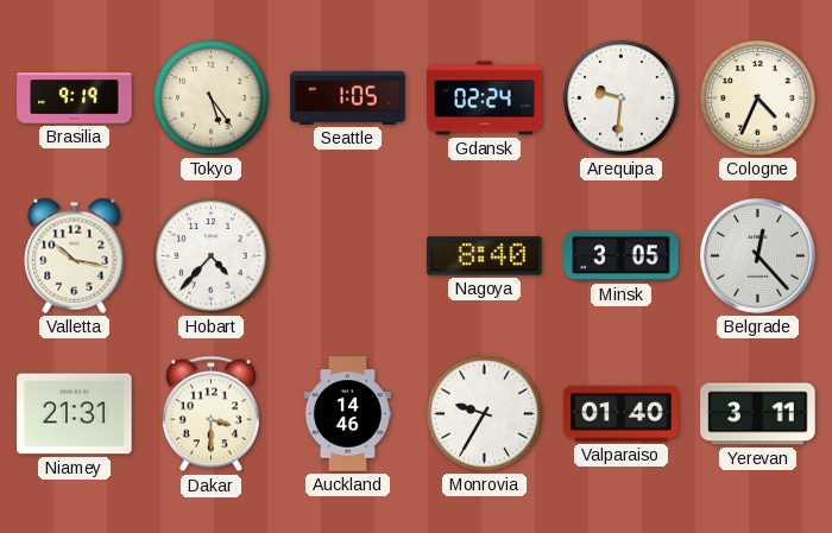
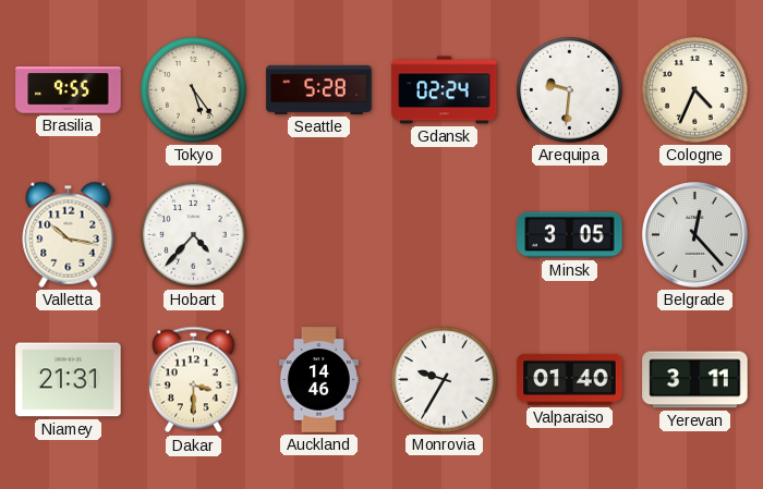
Brasilia: 9:19 -> 9:55
Seattle: 1:05 -> 5:28
Nagoya: 8:40 -> none
